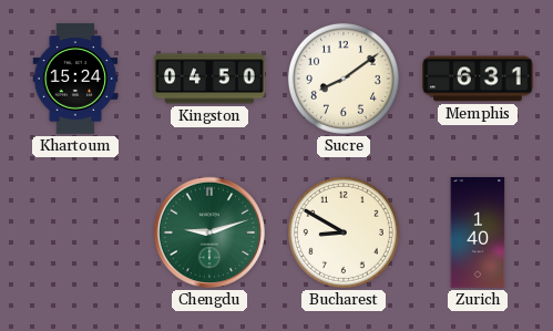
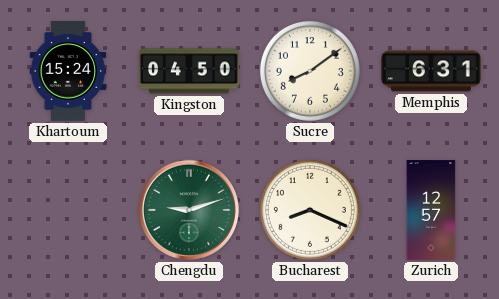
Bucharest: 8:50 -> 8:19
Zurich: 1:40 -> 12:57
